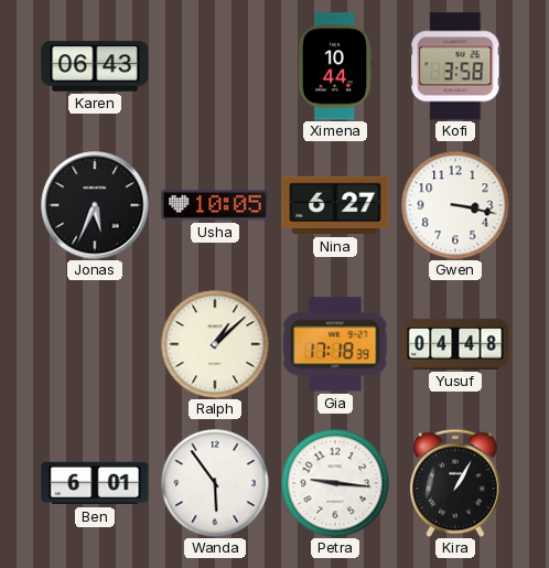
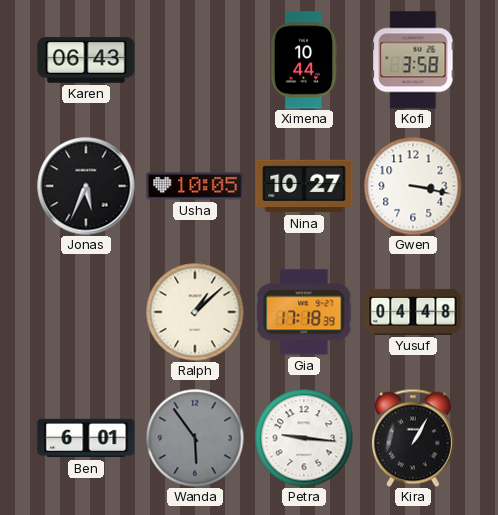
Nina: 6:27 -> 10:27
Wanda dial: white -> grey
